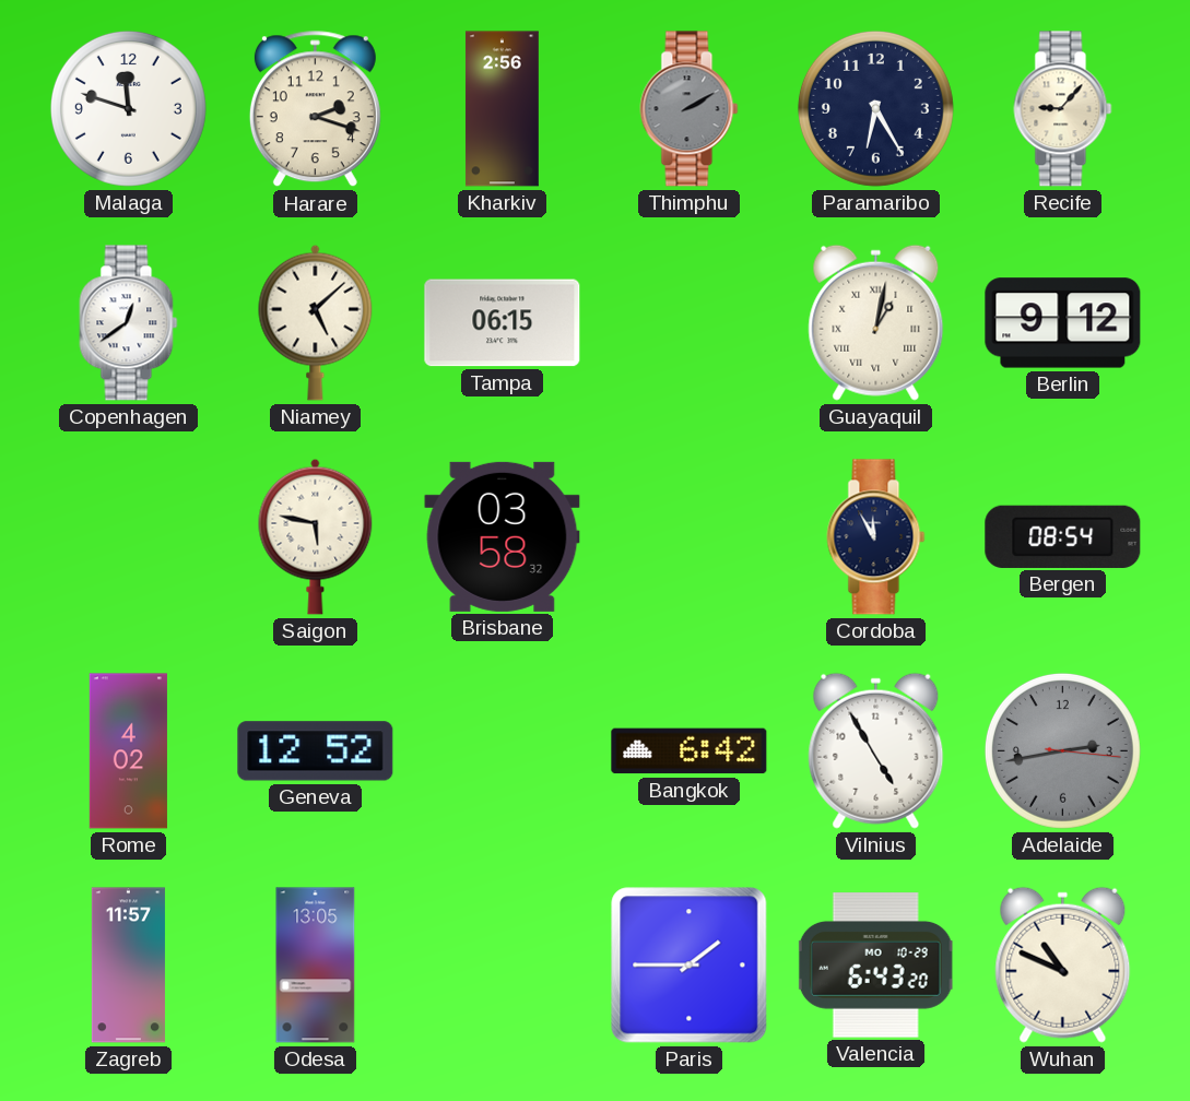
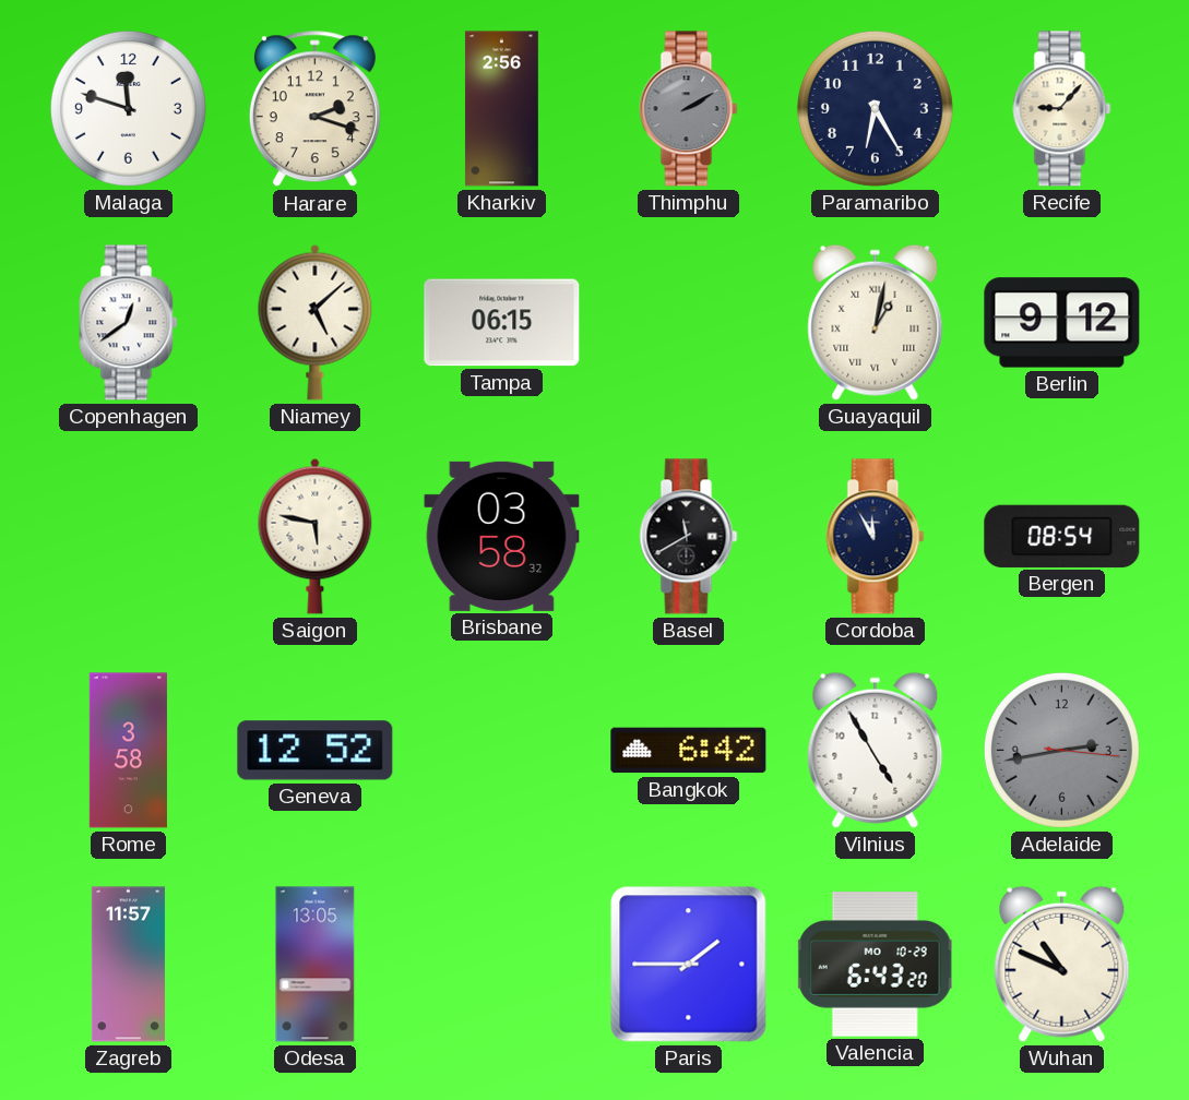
Basel: none -> 11:40
Rome: 4:02 -> 3:58
